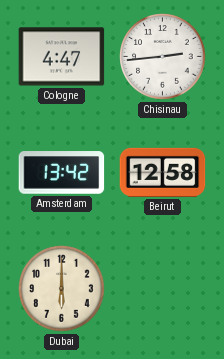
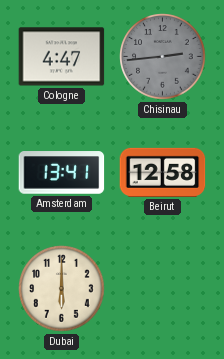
Chisinau dial: white -> grey
Amsterdam: 13:42 -> 13:41
